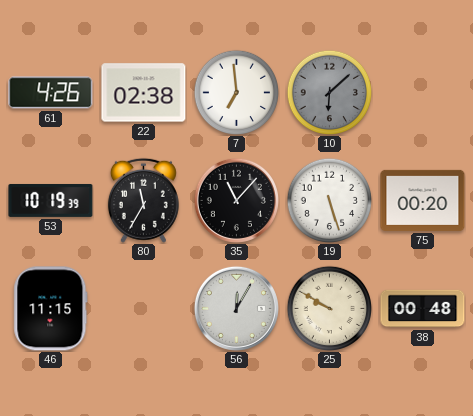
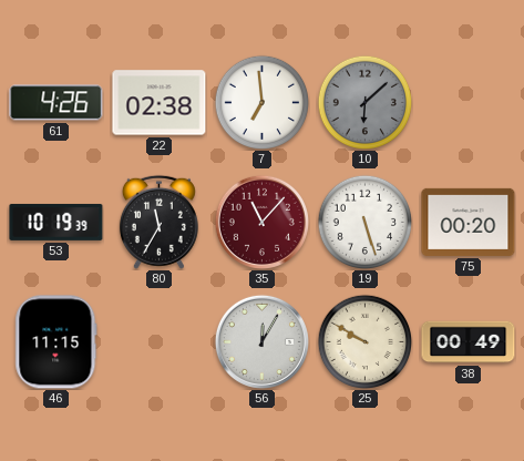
35 dial: black -> burgundy
38: 00:48 -> 00:49
